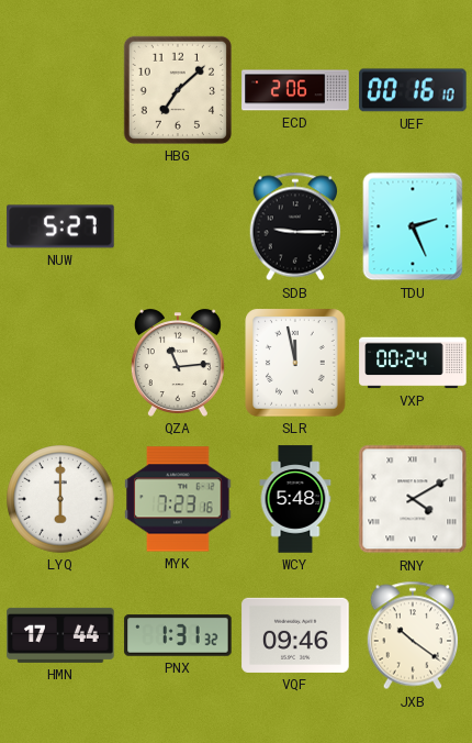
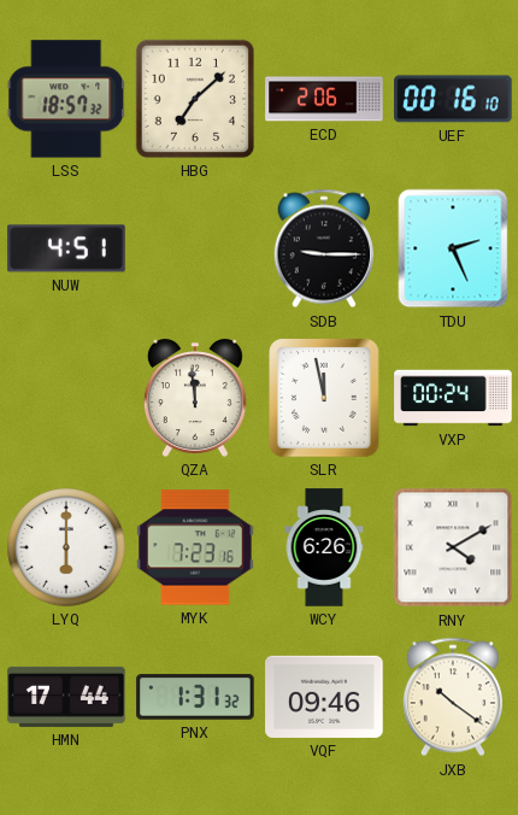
LSS: none -> 18:57
NUW: 5:27 -> 4:51
QZA: 11:14 -> 11:59
WCY: 5:48 -> 6:26
